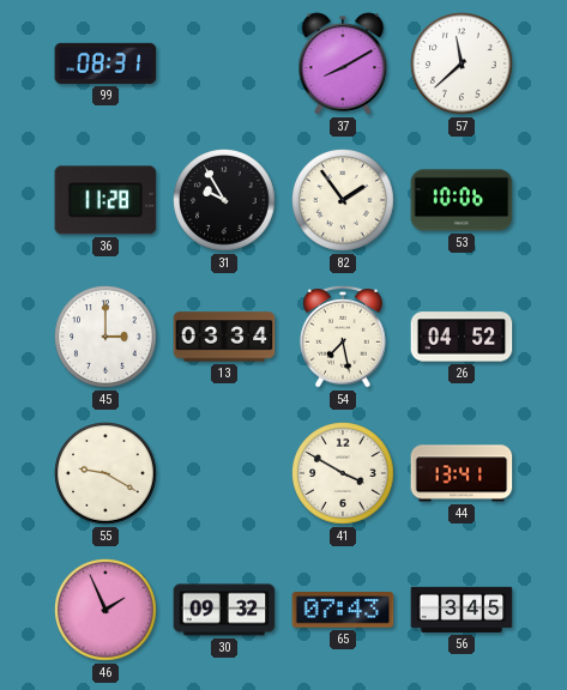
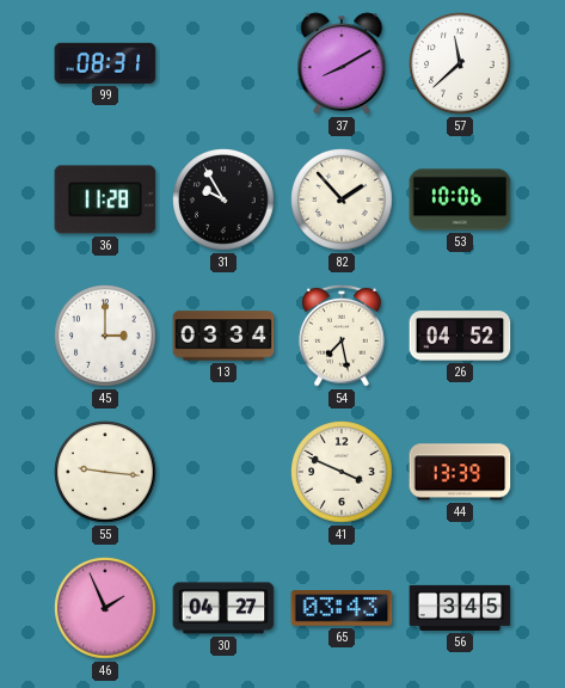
82: 1:54 -> 1:53
55: 9:20 -> 9:16
41: 3:50 -> 3:49
44: 13:41 -> 13:39
30: 09:32 -> 04:27
65: 07:43 -> 03:43
